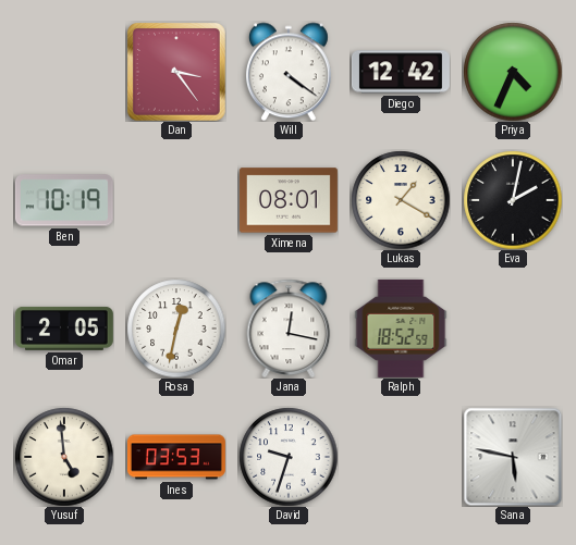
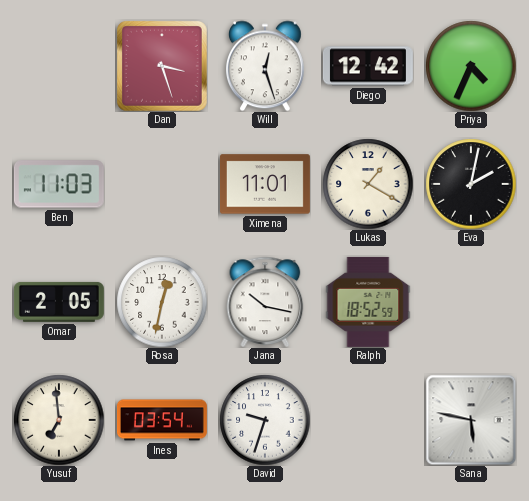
Dan: 3:24 -> 3:27
Will: 4:21 -> 12:27
Ben: 10:19 -> 11:03
Ximena: 08:01 -> 11:01
Jana: 12:17 -> 10:17
Yusuf: 4:59 -> 6:59
Ines: 03:53 -> 03:54
